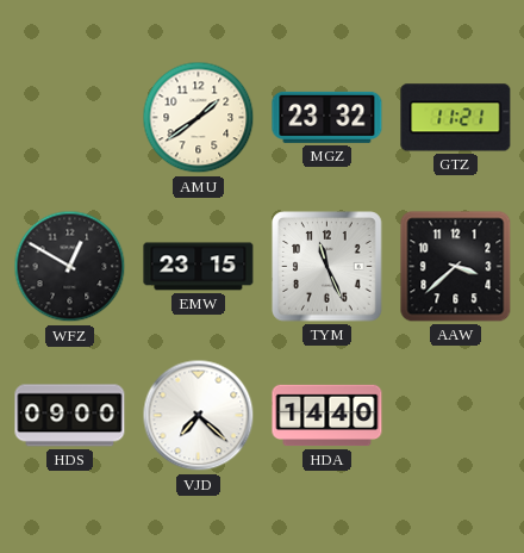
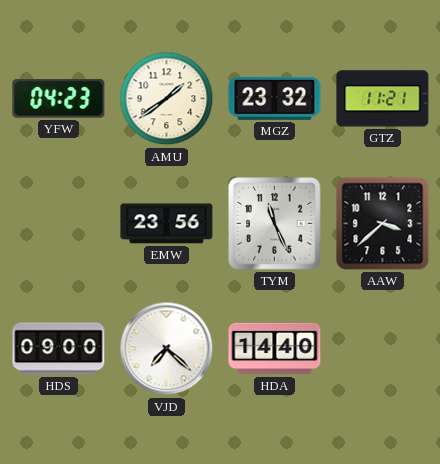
YFW: none -> 04:23
WFZ: 12:50 -> none
EMW: 23:15 -> 23:56
